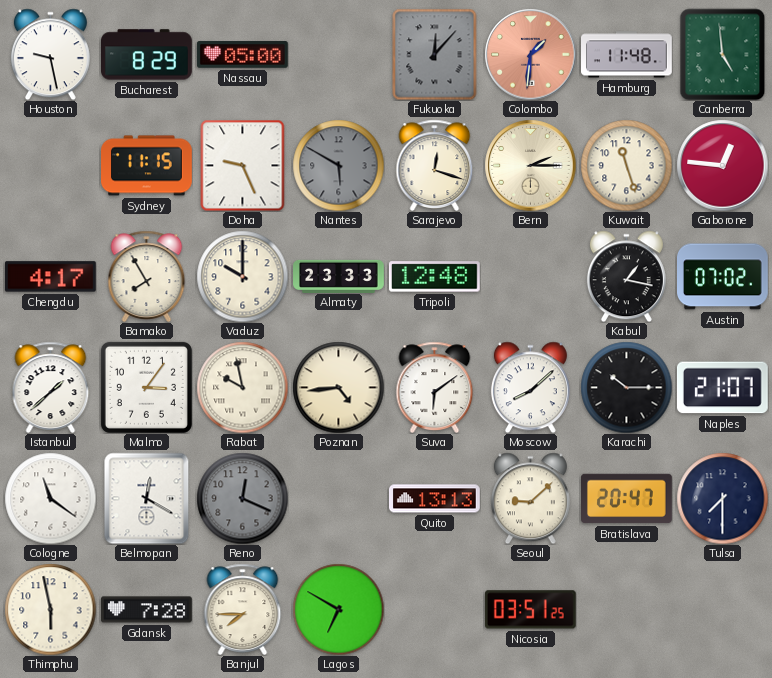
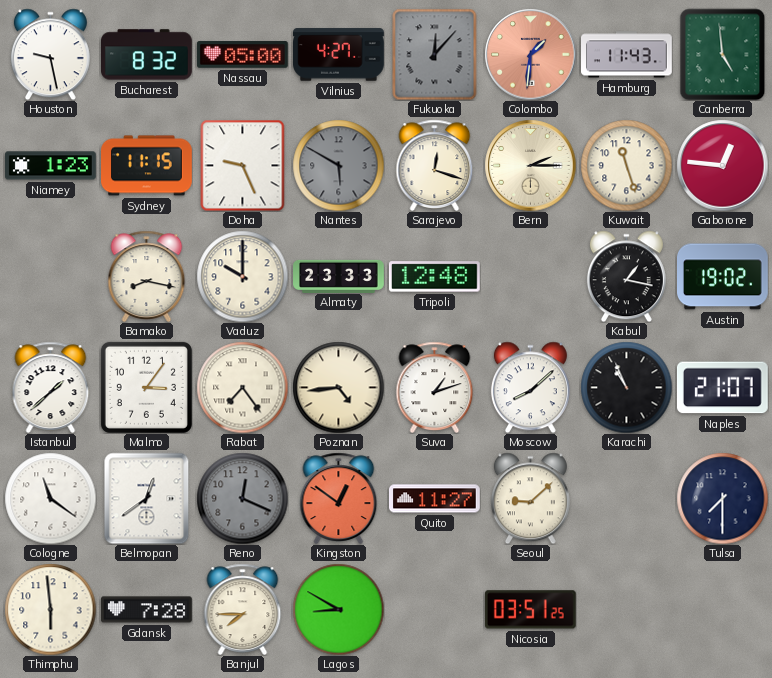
Bucharest: 8:29 -> 8:32
Vilnius: none -> 4:27
Hamburg: 11:48 -> 11:43
Niamey: none -> 1:23
Chengdu: 4:17 -> none
Bamako: 7:55 -> 8:17
Austin: 07:02 -> 19:02
Rabat: 9:58 -> 7:24
Suva: 6:09 -> 1:12
Karachi: 10:15 -> 10:56
Belmopan: 12:20 -> 12:39
Kingston: none -> 12:51
Quito: 13:13 -> 11:27
Bratislava: 20:47 -> none
Thimphu: 5:58 -> 5:59
Lagos: 6:50 -> 8:50
